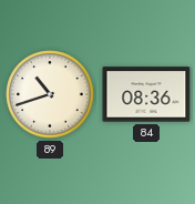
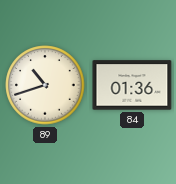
84: 08:36 -> 01:36
